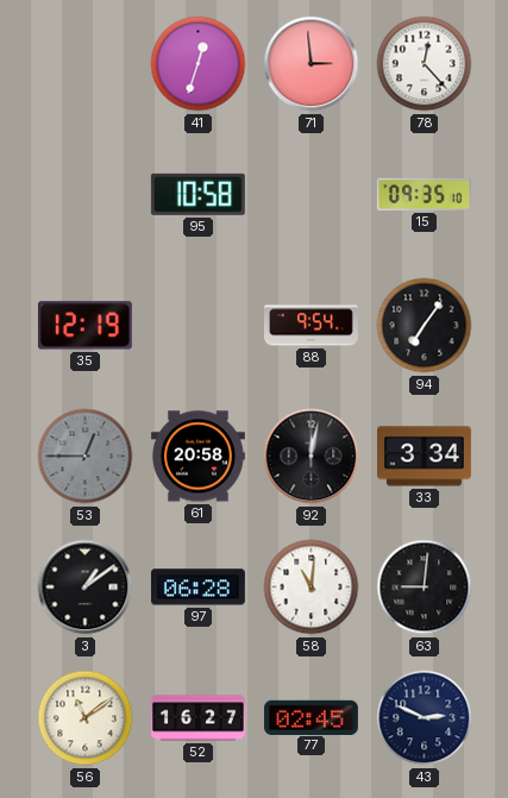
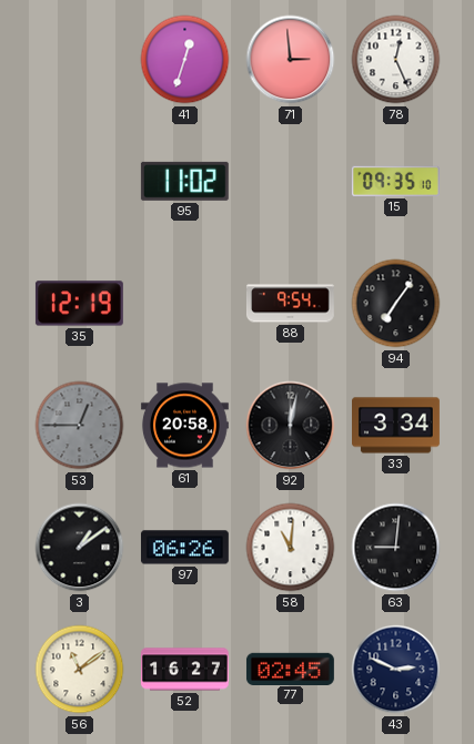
78: 12:23 -> 12:26
95: 10:58 -> 11:02
97: 06:28 -> 06:26
